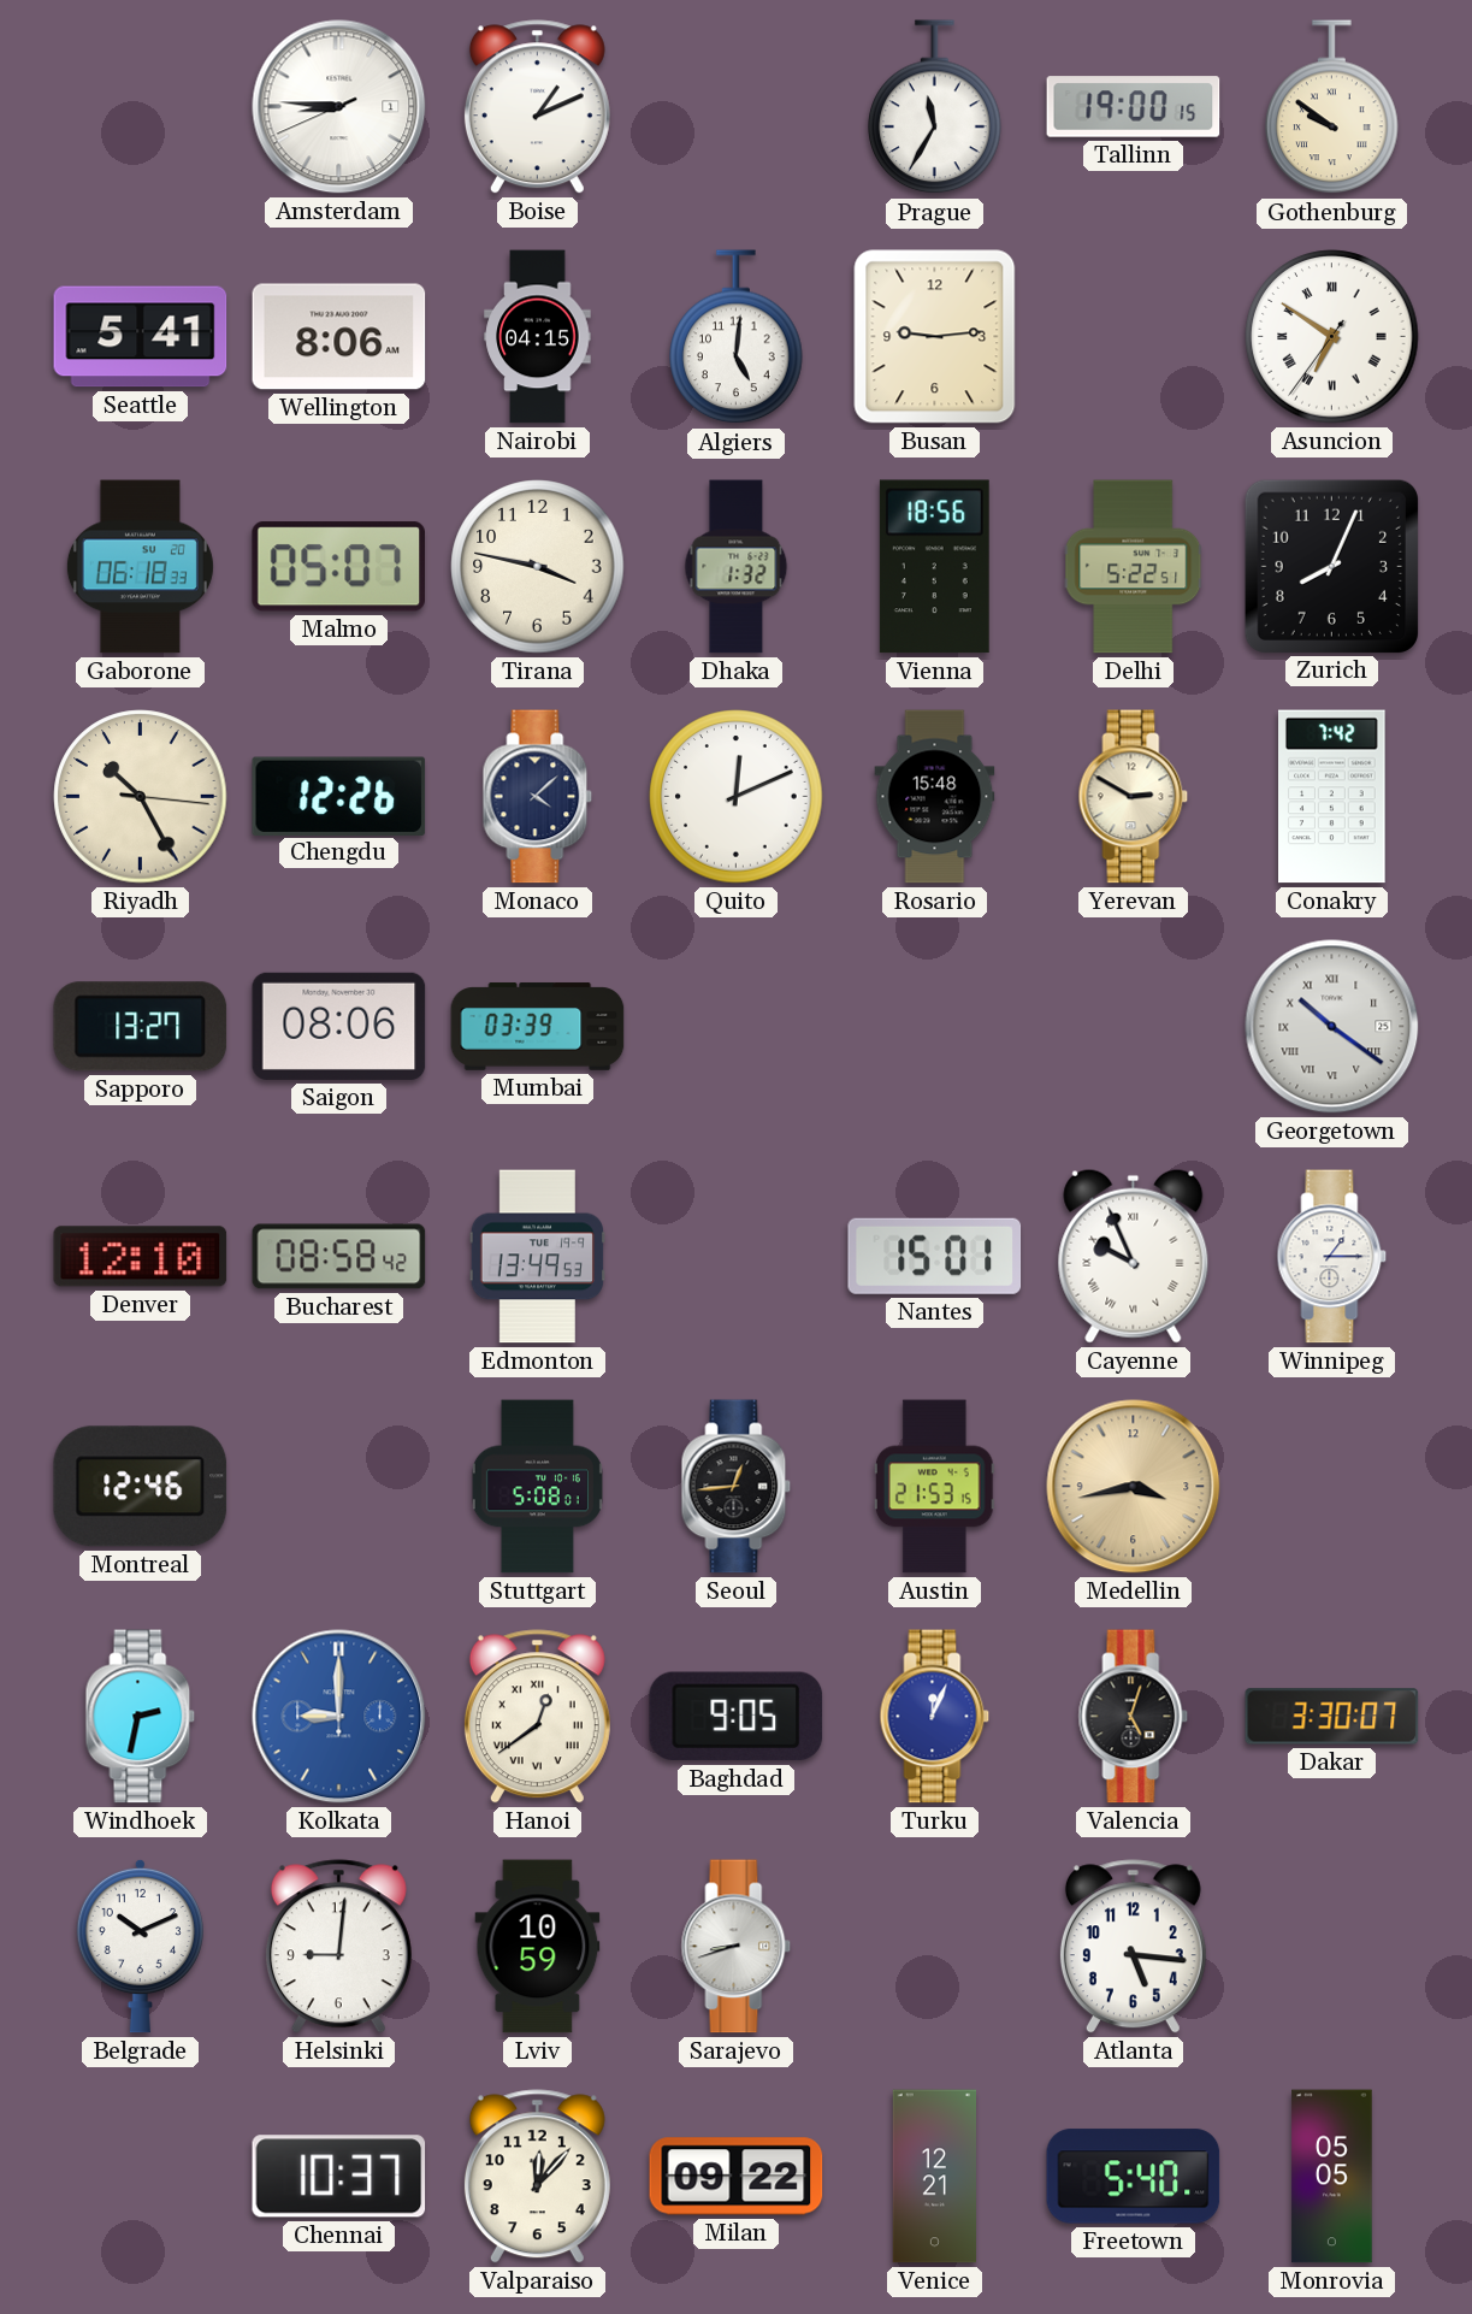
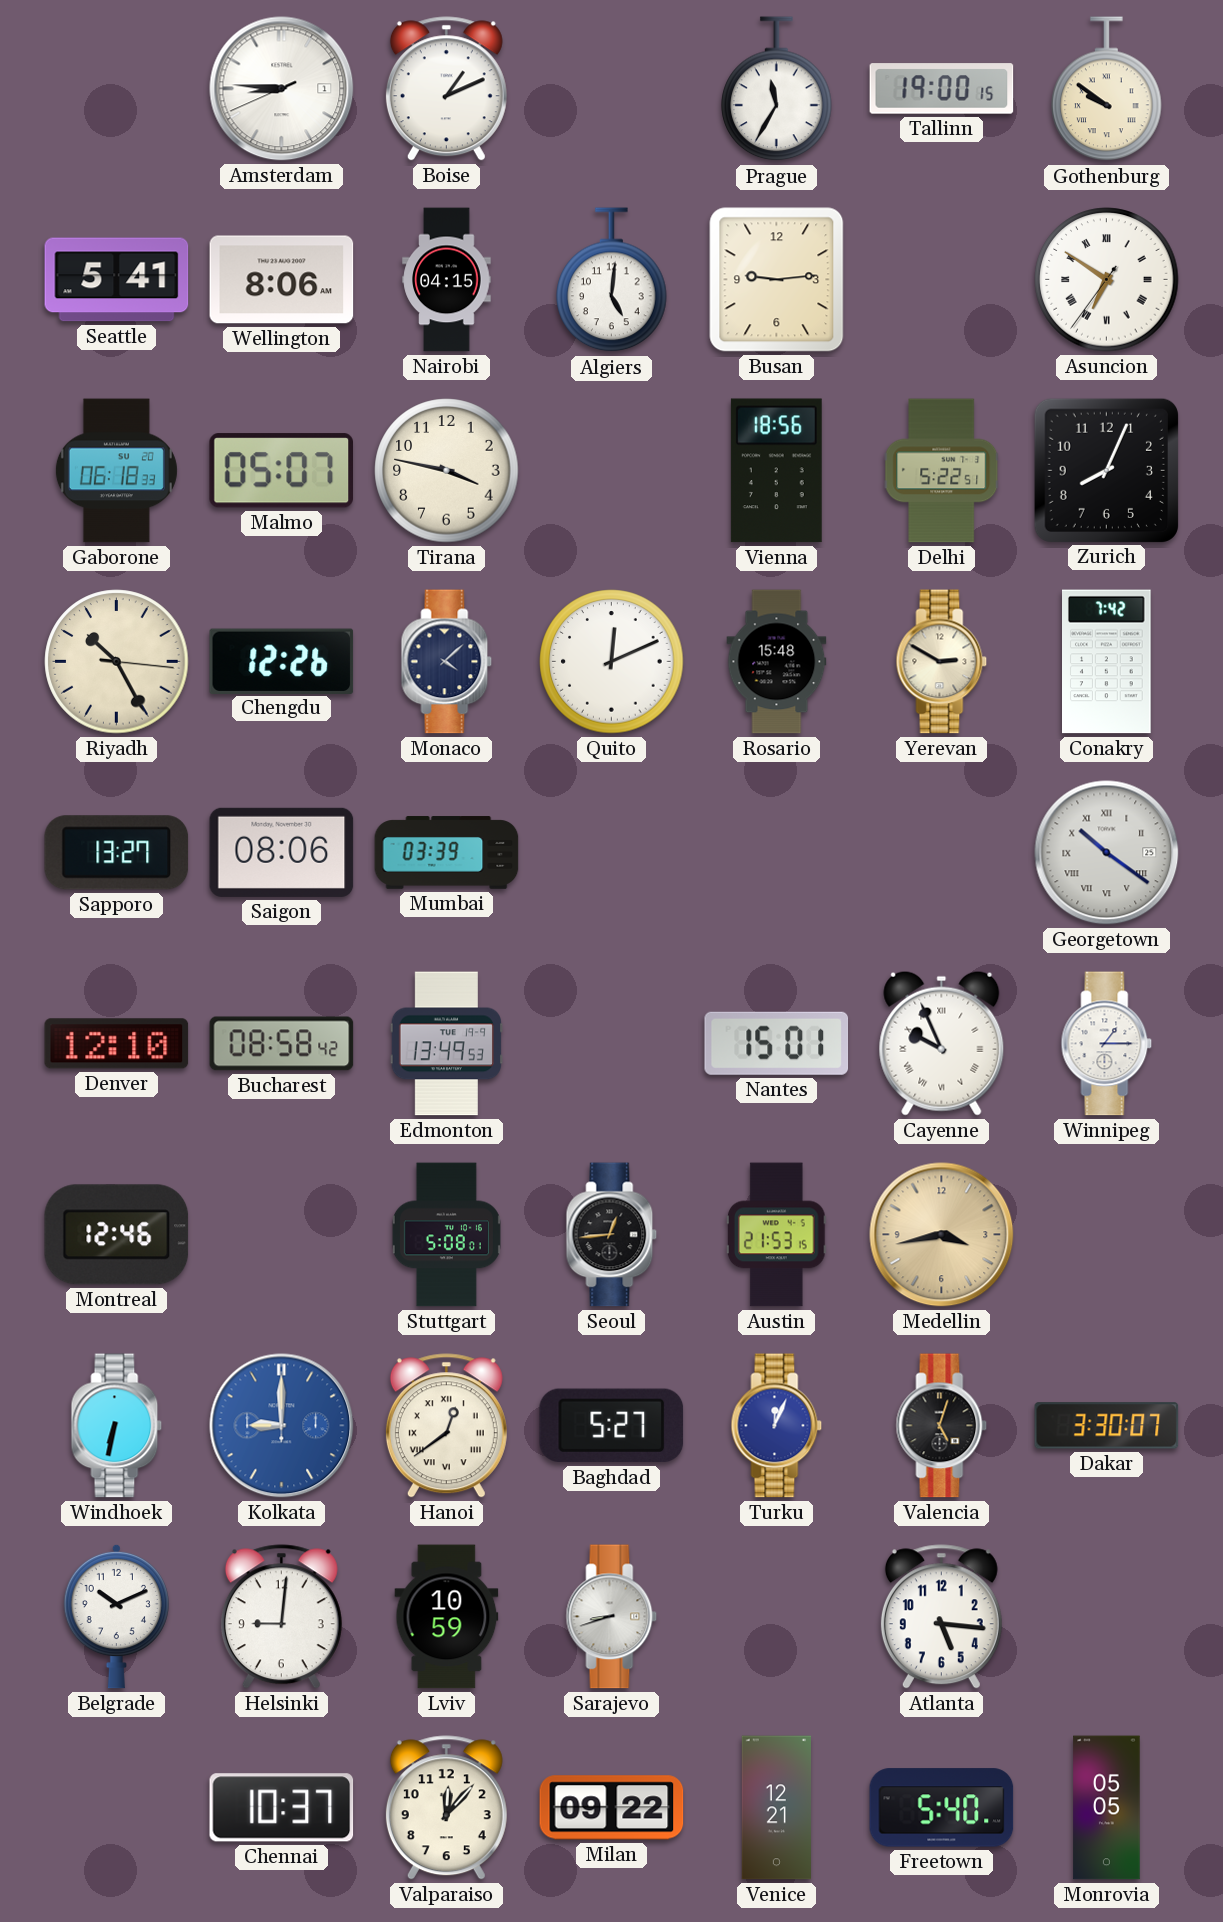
Dhaka: 1:32 -> none
Windhoek: 2:32 -> 6:32
Baghdad: 9:05 -> 5:27
